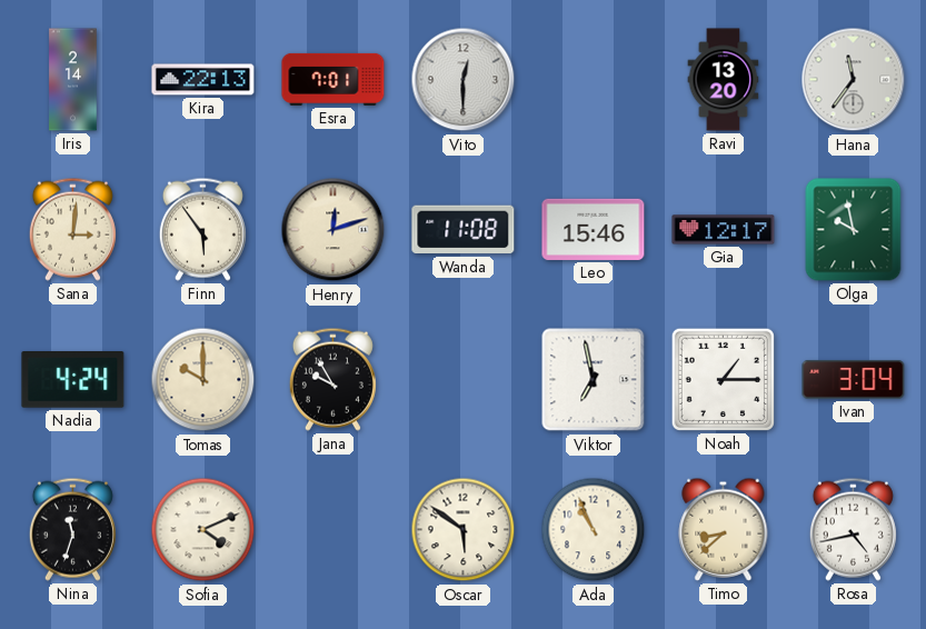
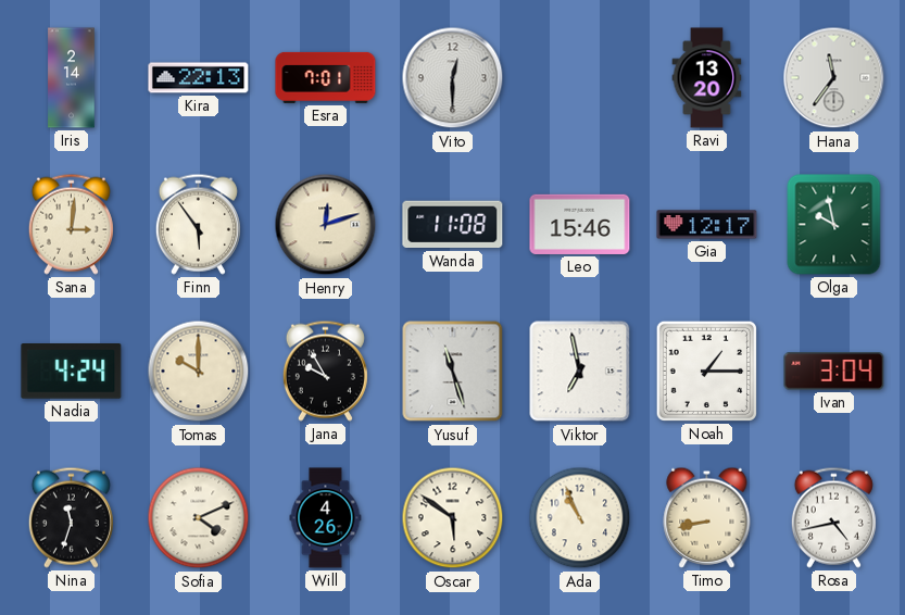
Yusuf: none -> 11:27
Will: none -> 4:26
Timo: 8:38 -> 8:43
